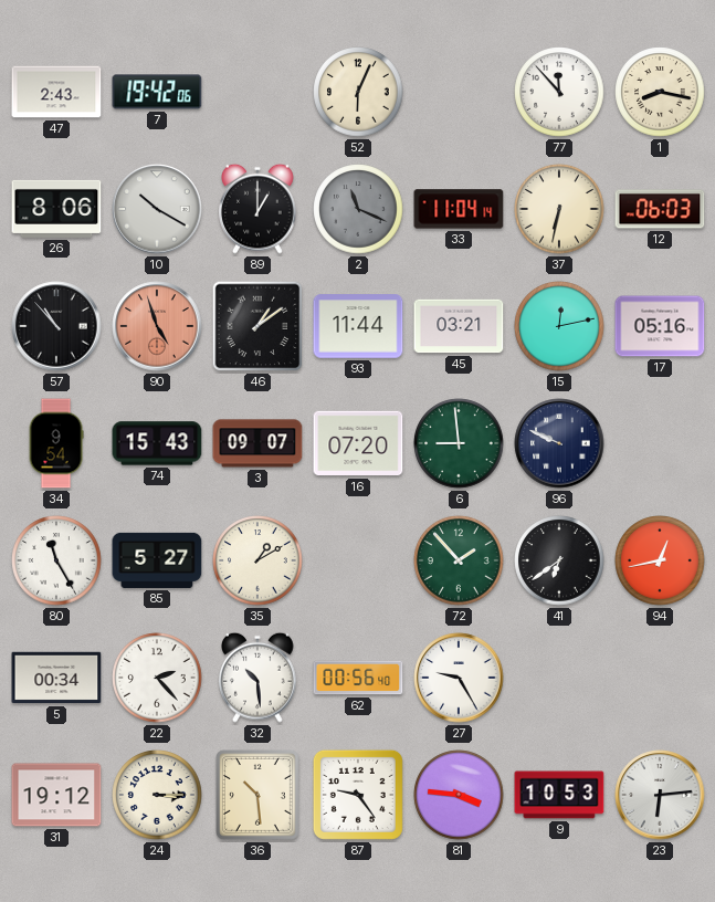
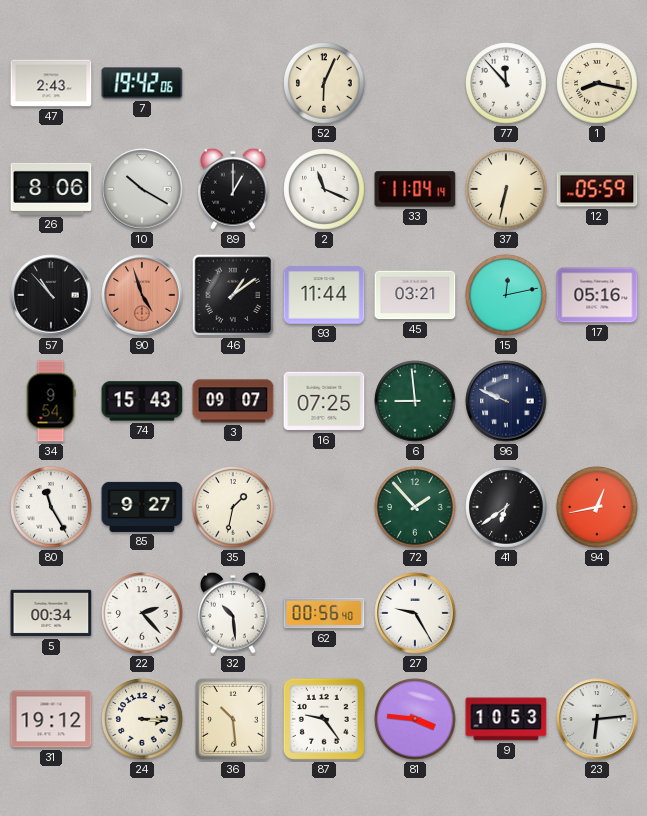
2 dial: grey -> white
12: 06:03 -> 05:59
16: 07:20 -> 07:25
85: 5:27 -> 9:27
35: 1:10 -> 1:32
